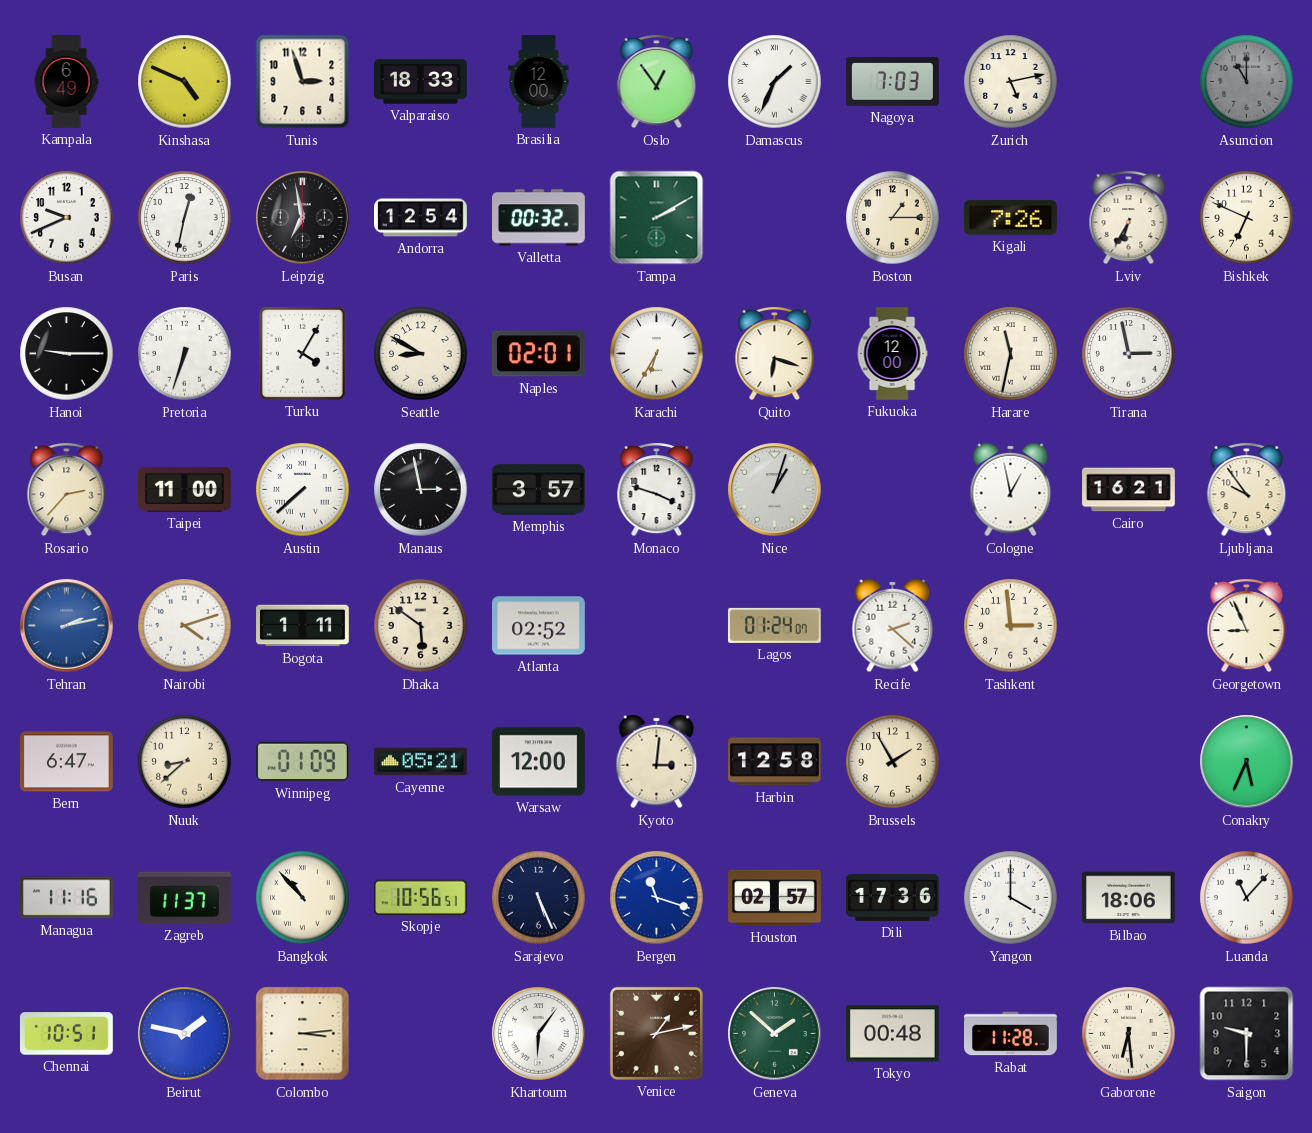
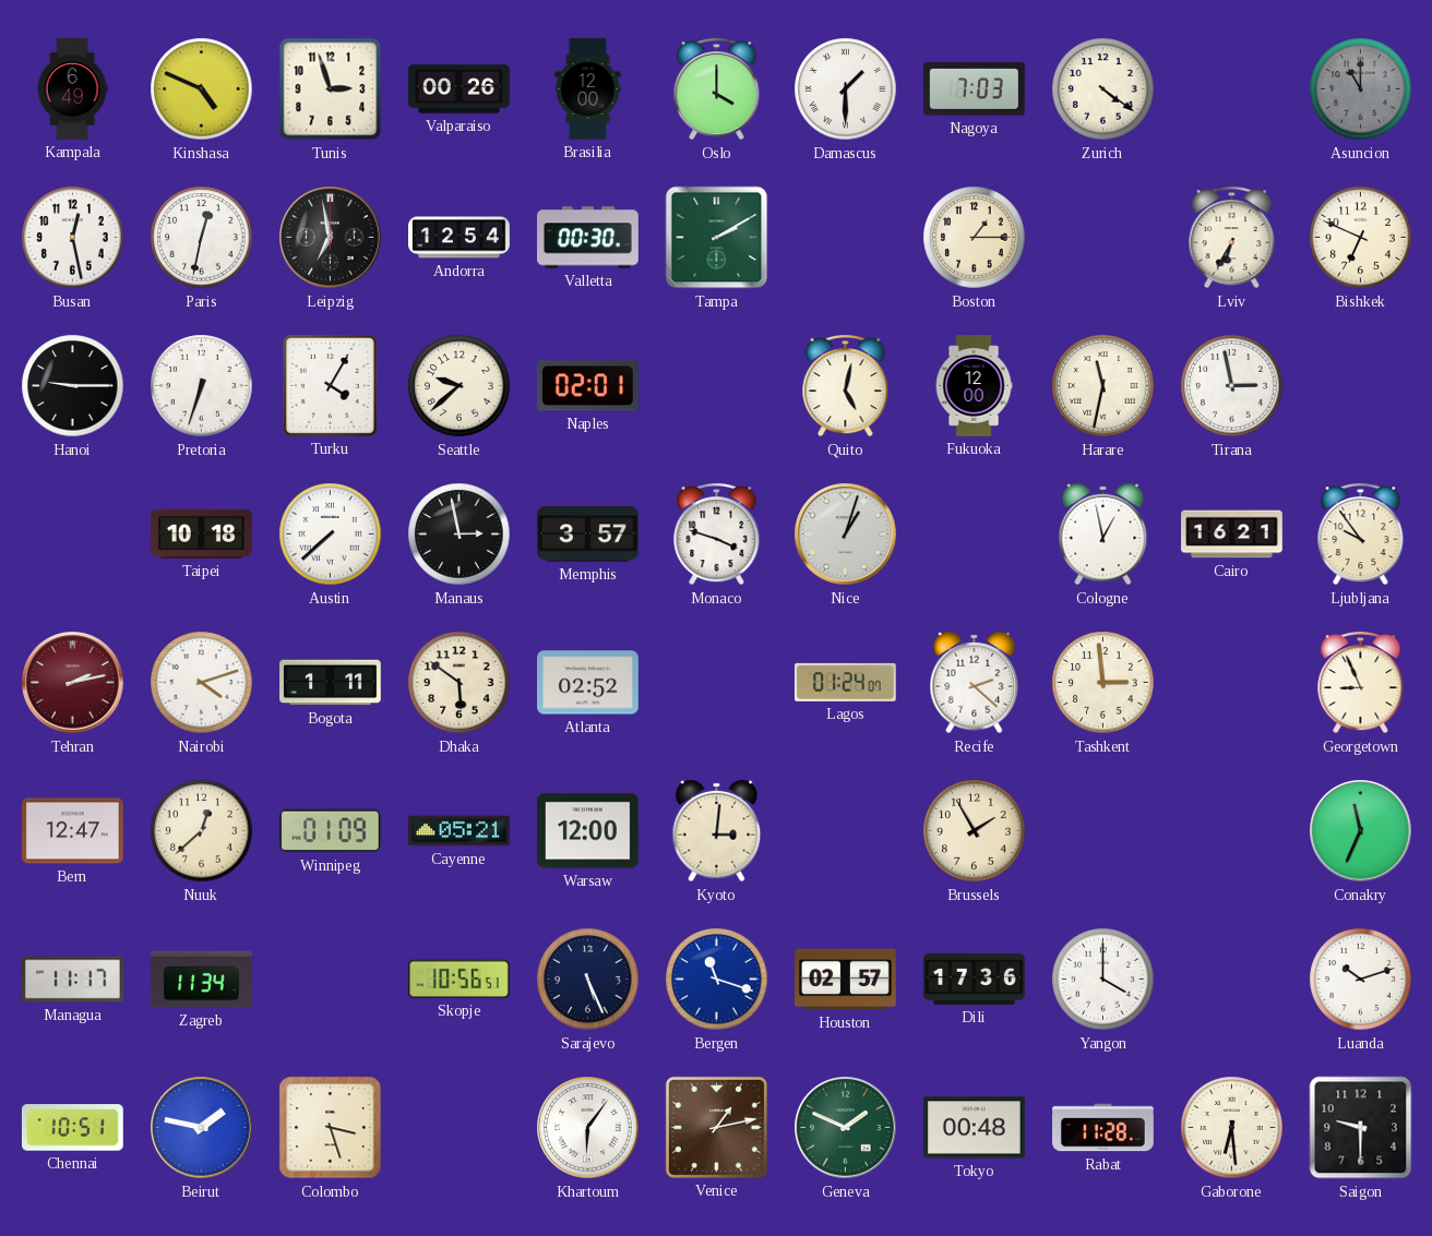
Valparaiso: 18:33 -> 00:26
Oslo: 12:54 -> 4:00
Damascus: 1:34 -> 1:30
Zurich: 5:13 -> 4:21
Busan: 9:41 -> 12:28
Valletta: 00:32 -> 00:30
Kigali: 7:26 -> none
Seattle: 8:50 -> 9:38
Karachi: 6:35 -> none
Quito: 6:18 -> 5:02
Rosario: 2:37 -> none
Taipei: 11:00 -> 10:18
Tehran dial: blue -> burgundy
Bern: 6:47 -> 12:47
Nuuk: 8:38 -> 12:38
Harbin: 12:58 -> none
Conakry: 5:34 -> 11:34
Managua: 11:16 -> 11:17
Zagreb: 11:37 -> 11:34
Bangkok: 10:53 -> none
Bilbao: 18:06 -> none
Luanda: 11:07 -> 10:12
Colombo: 3:14 -> 3:27
Geneva: 1:52 -> 1:49
